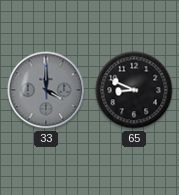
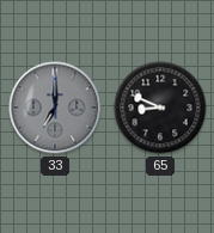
33: 4:00 -> 7:00
